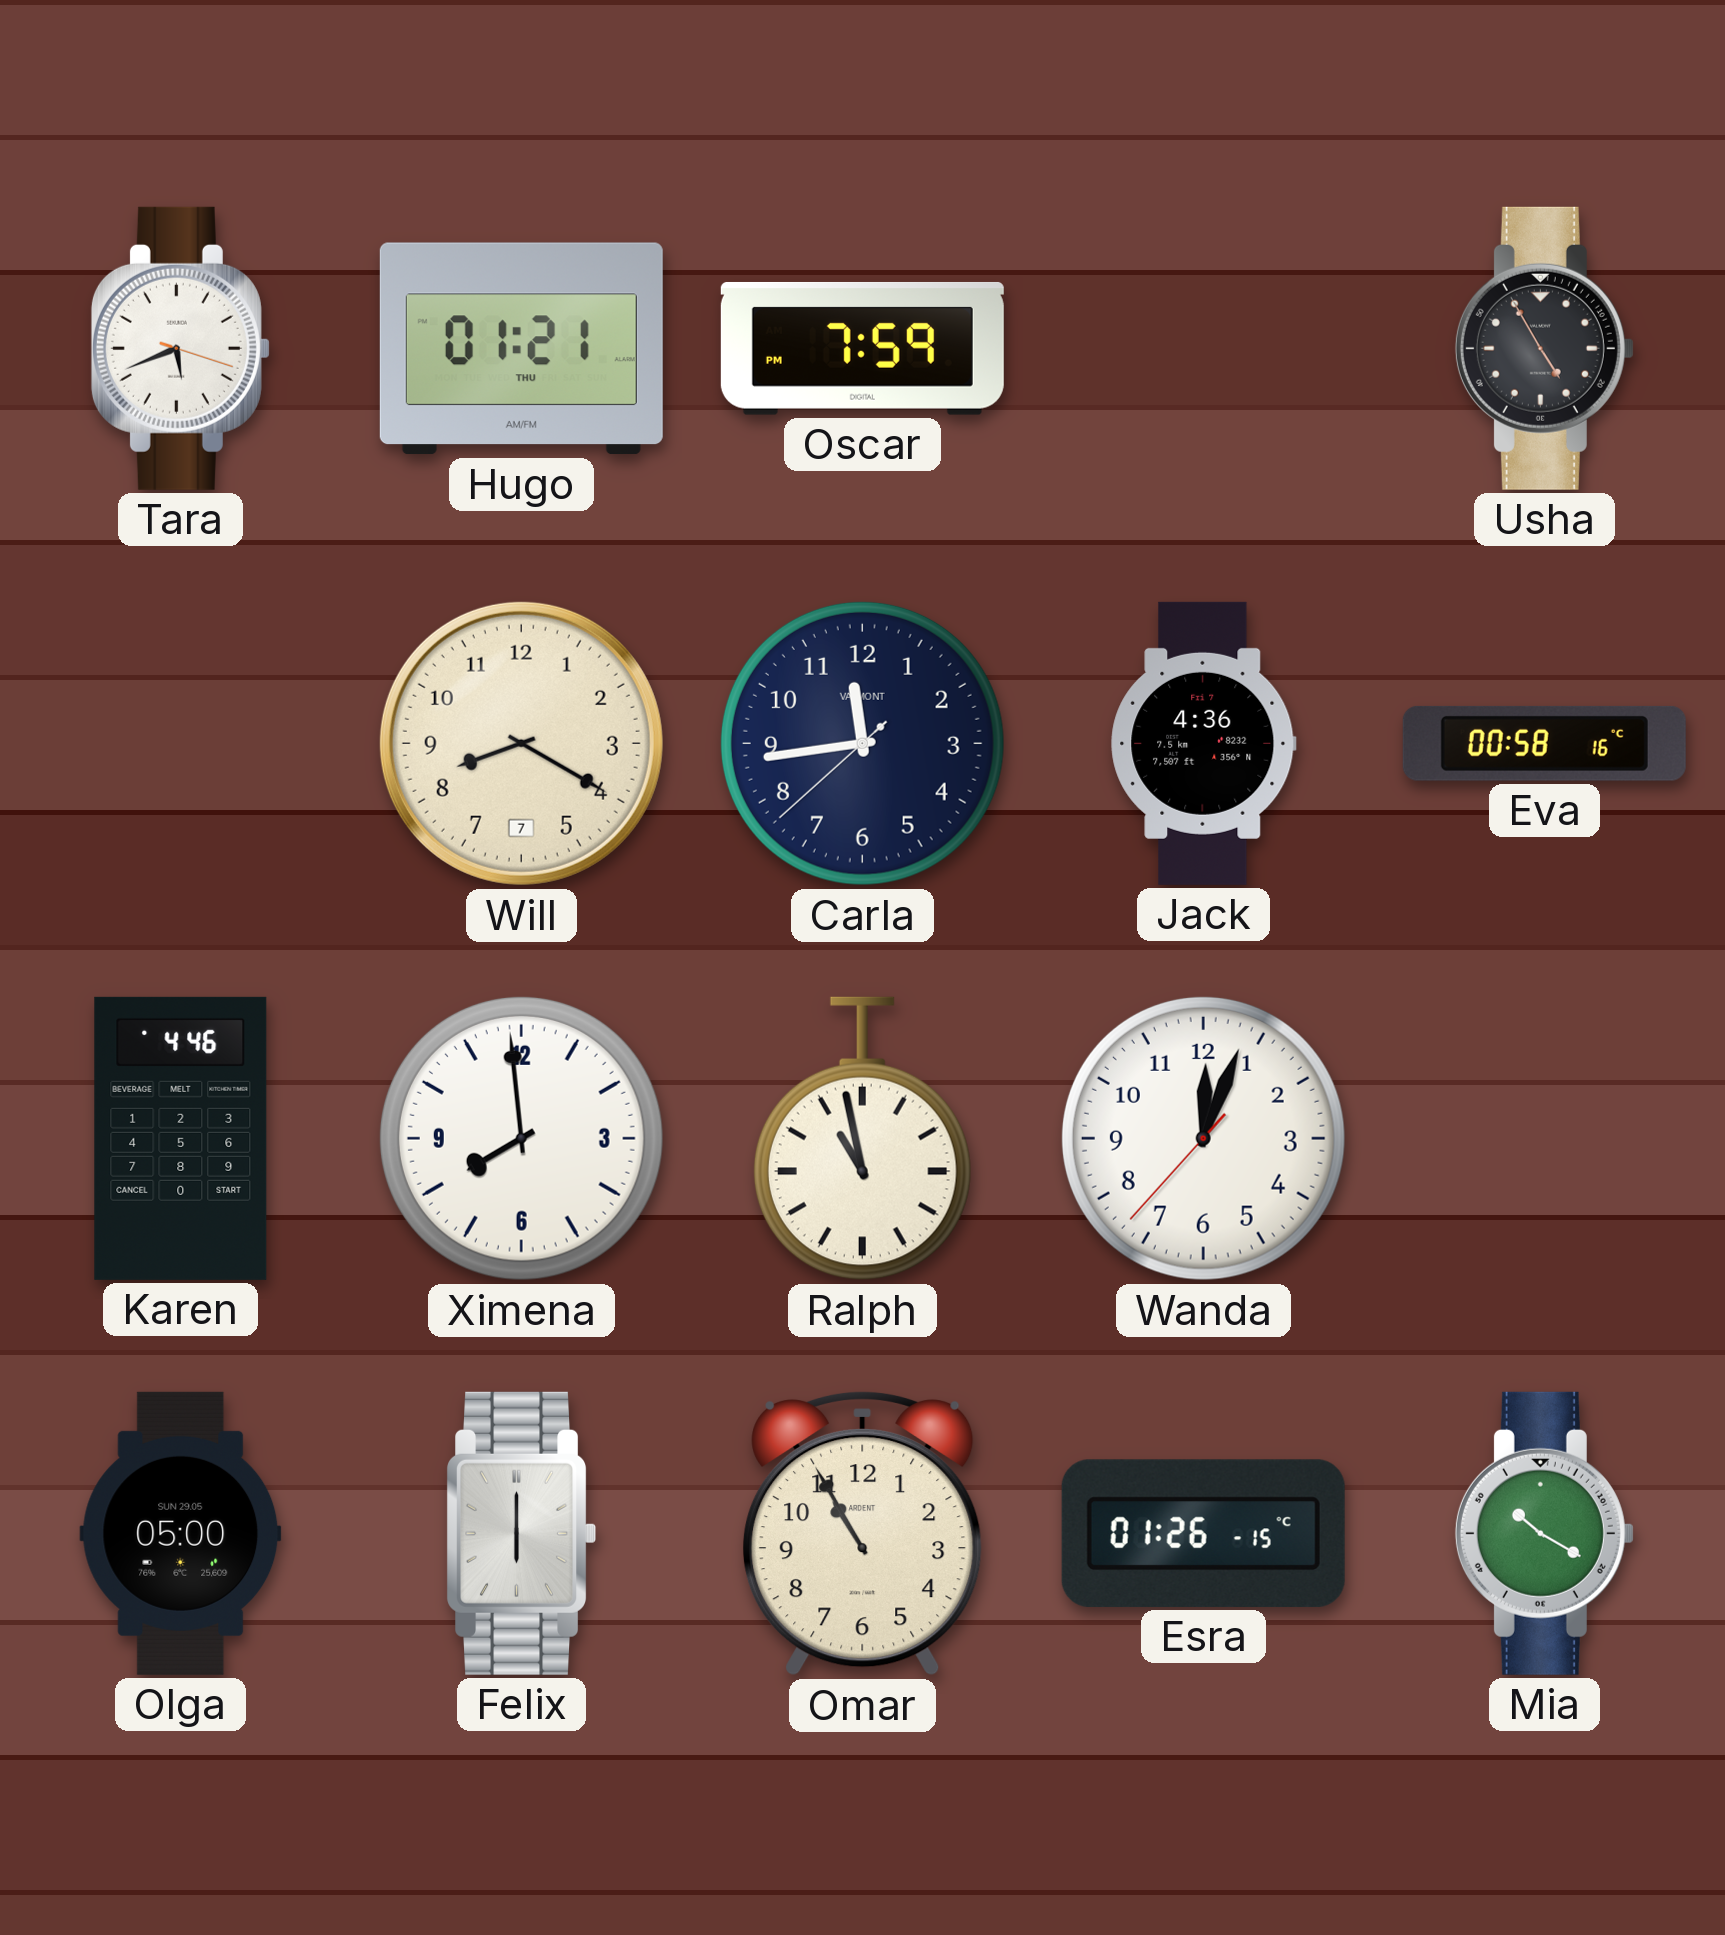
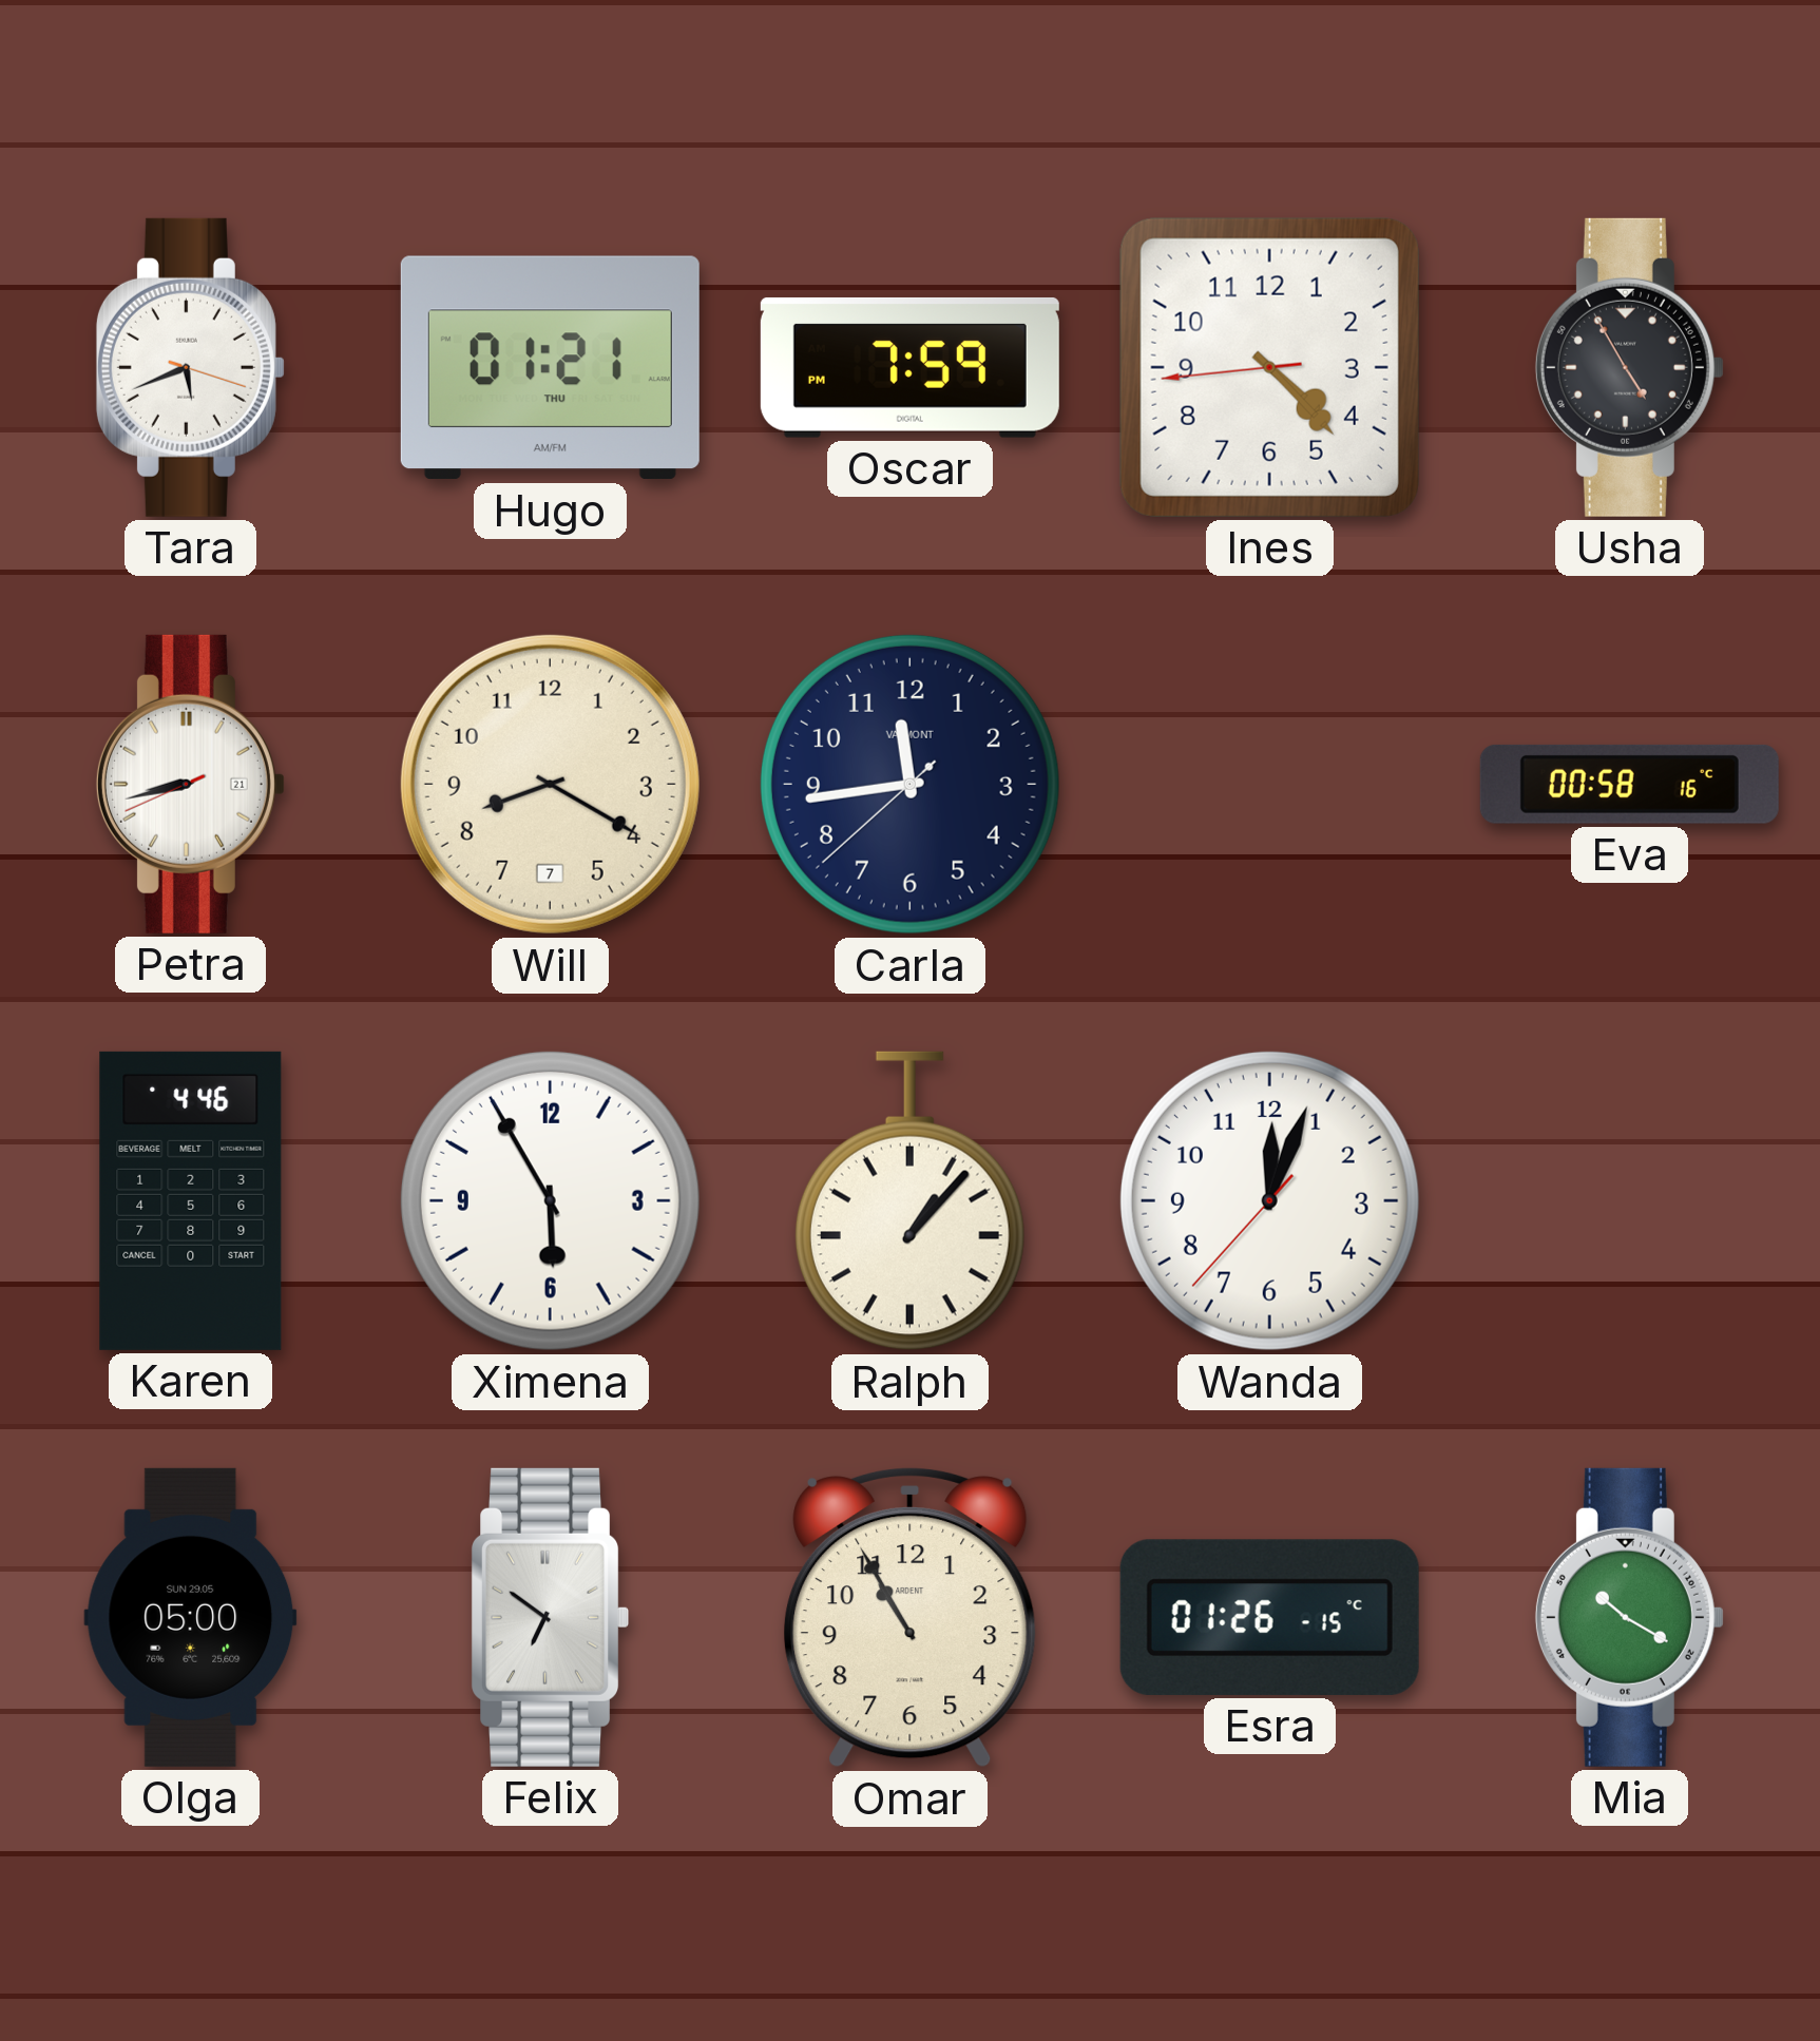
Ines: none -> 4:22
Petra: none -> 8:42
Jack: 4:36 -> none
Ximena: 7:59 -> 5:55
Ralph: 10:58 -> 1:07
Felix: 6:00 -> 6:51
